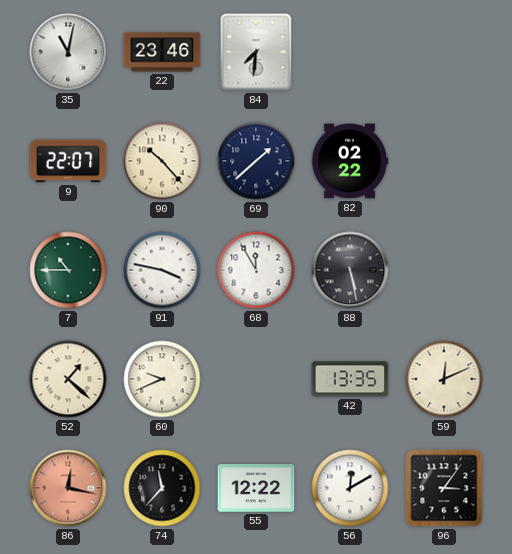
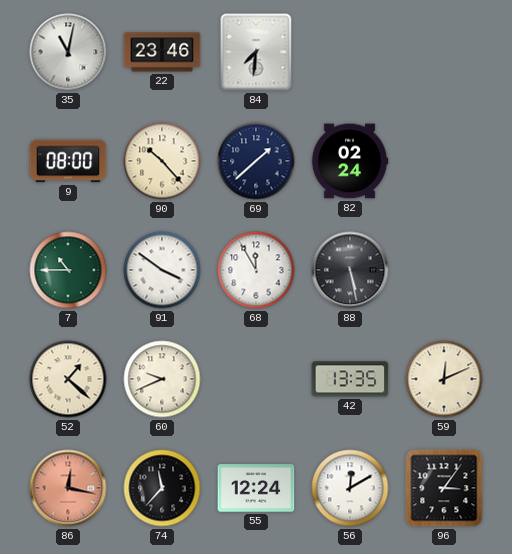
9: 22:07 -> 08:00
82: 02:22 -> 02:24
91: 3:47 -> 3:51
55: 12:22 -> 12:24
